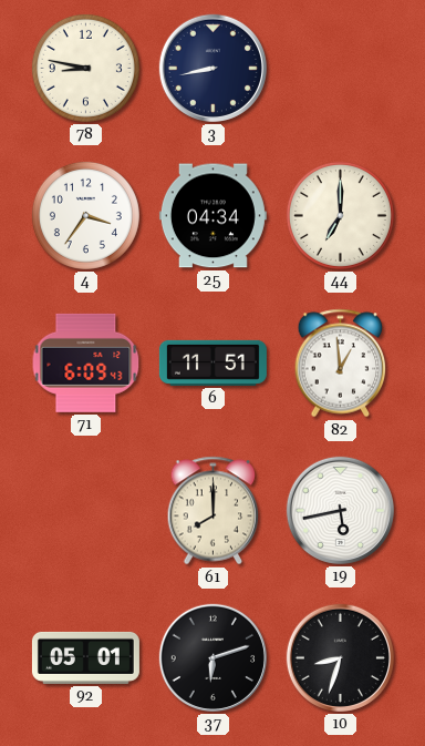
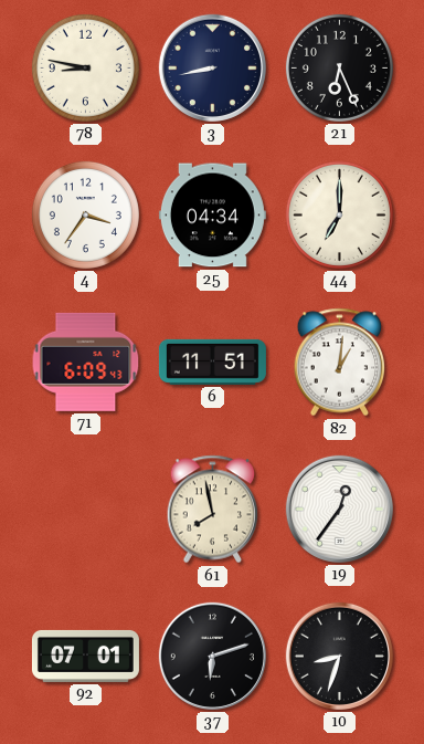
21: none -> 6:26
82: 12:59 -> 1:01
61: 8:00 -> 7:58
19: 5:43 -> 12:36
92: 05:01 -> 07:01
